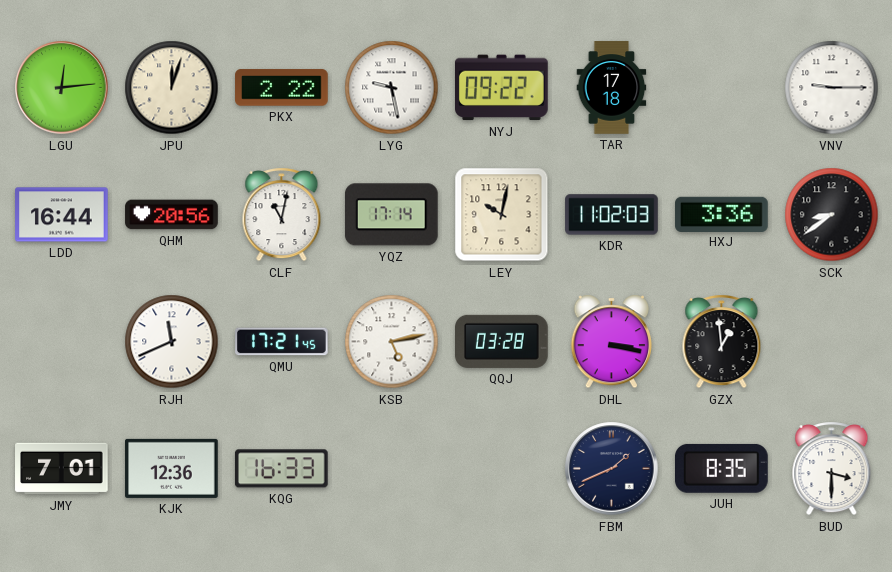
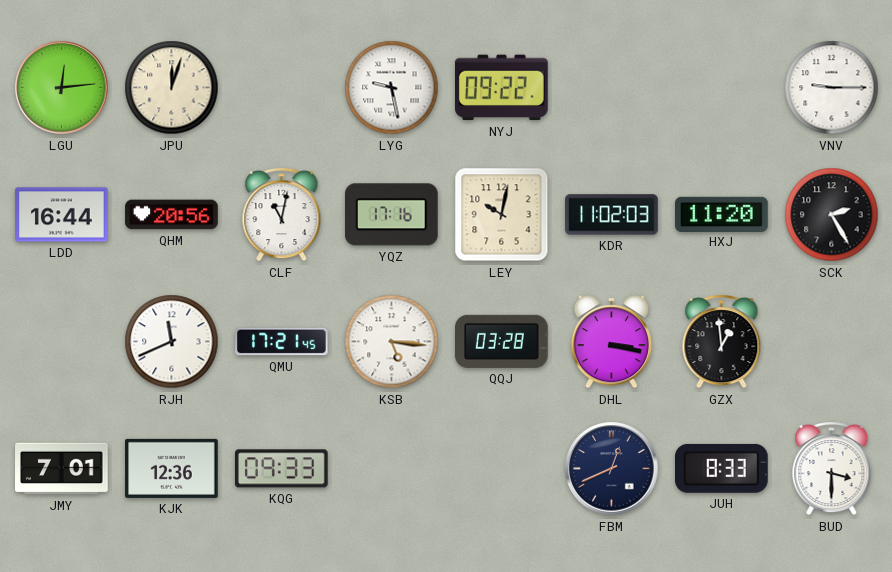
PKX: 2:22 -> none
TAR: 17:18 -> none
YQZ: 17:14 -> 17:16
HXJ: 3:36 -> 11:20
SCK: 8:39 -> 2:25
KSB: 5:13 -> 5:16
KQG: 16:33 -> 09:33
FBM: 1:41 -> 12:41
JUH: 8:35 -> 8:33
